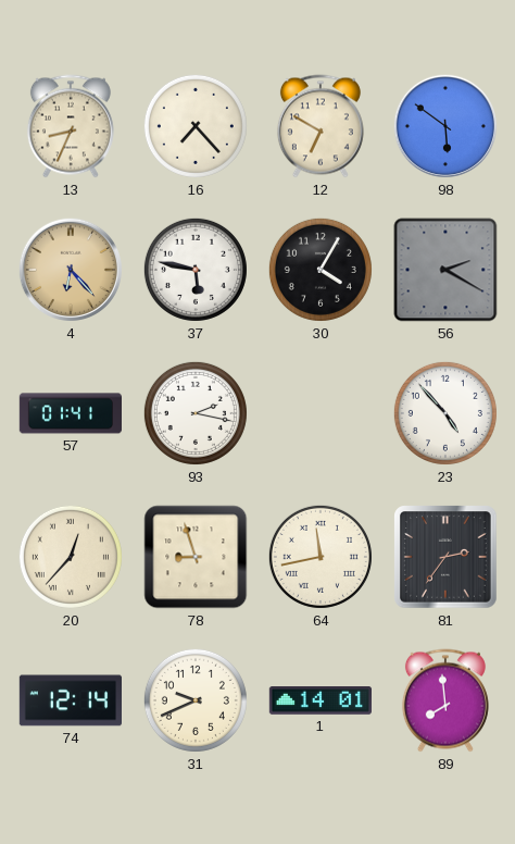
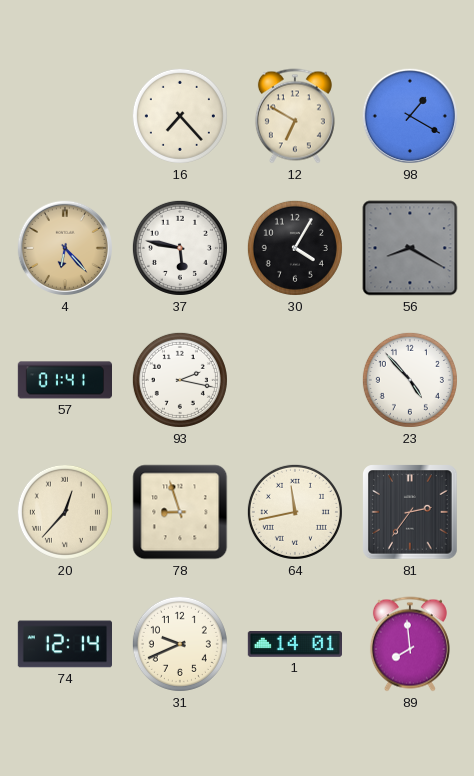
13: 8:34 -> none
98: 5:51 -> 1:20
56: 2:20 -> 8:20
